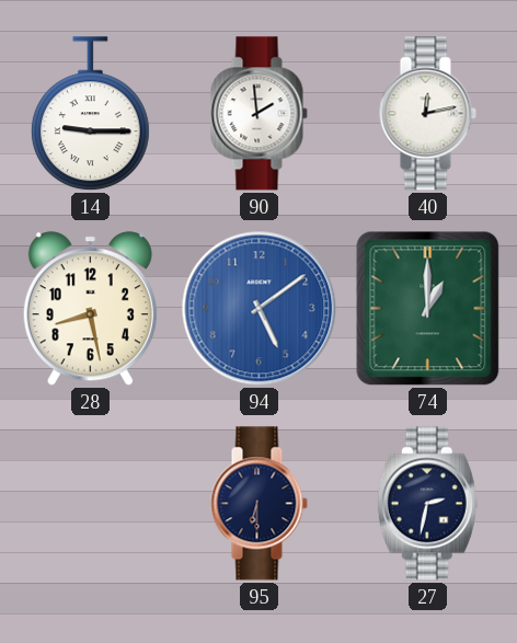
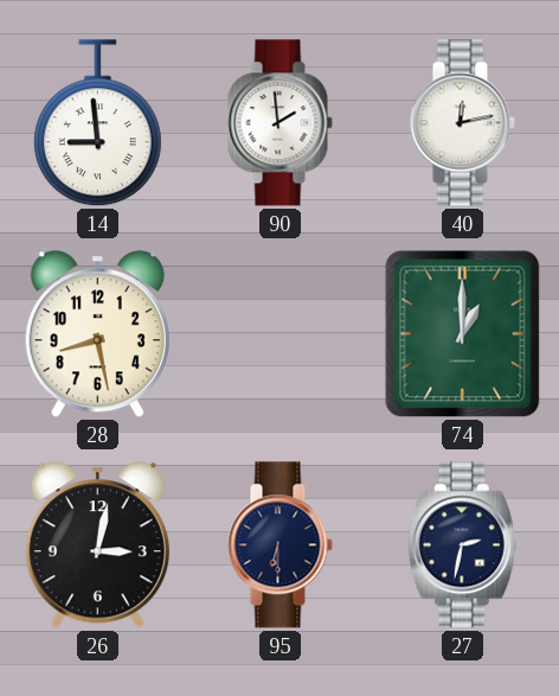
14: 9:15 -> 8:59
94: 5:09 -> none
26: none -> 3:02
